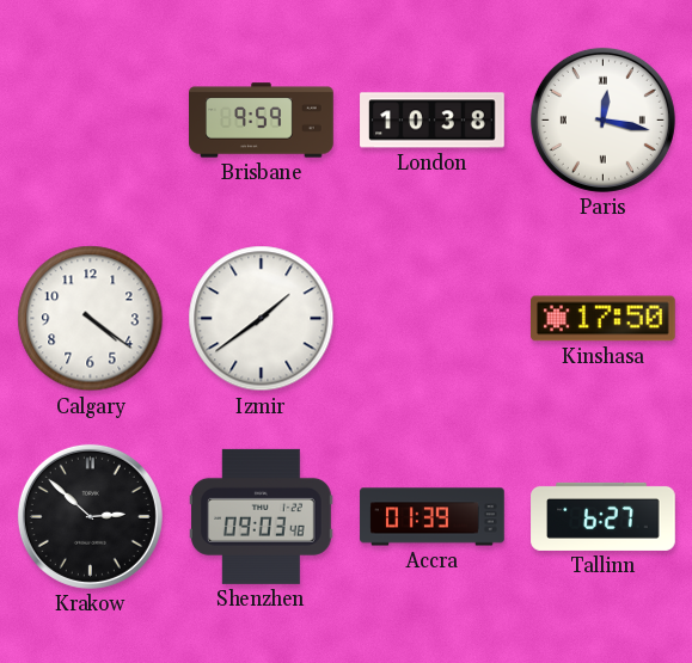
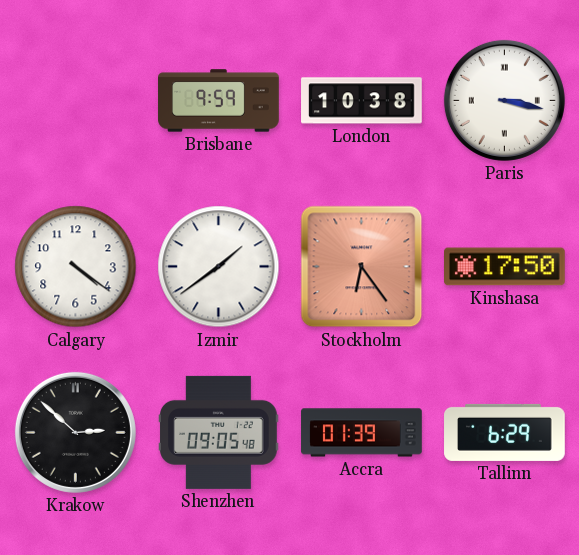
Paris: 12:17 -> 3:17
Stockholm: none -> 6:24
Shenzhen: 09:03 -> 09:05
Tallinn: 6:27 -> 6:29
